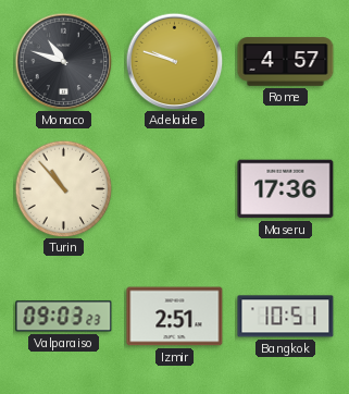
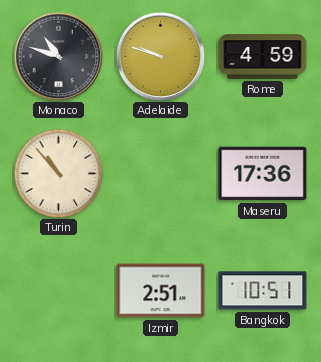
Rome: 4:57 -> 4:59
Valparaiso: 09:03 -> none
